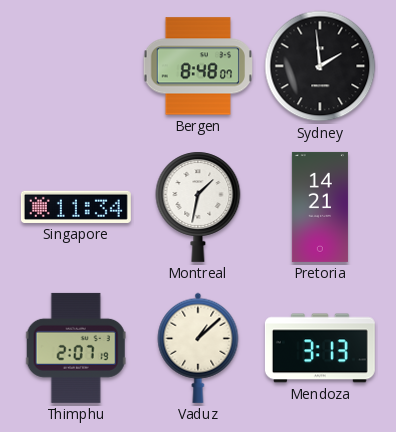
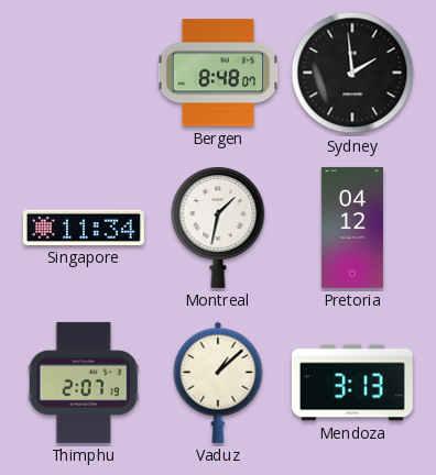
Pretoria: 14:21 -> 04:12
